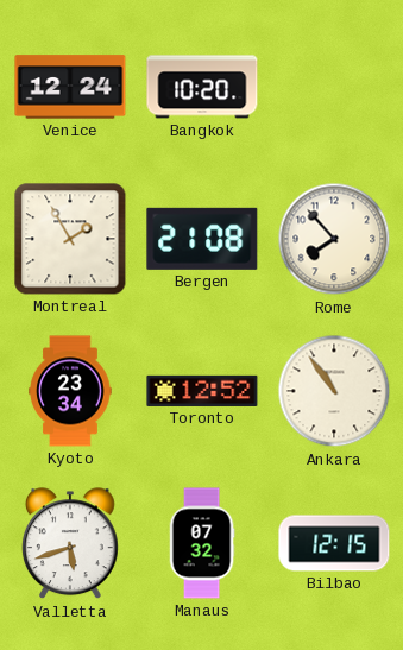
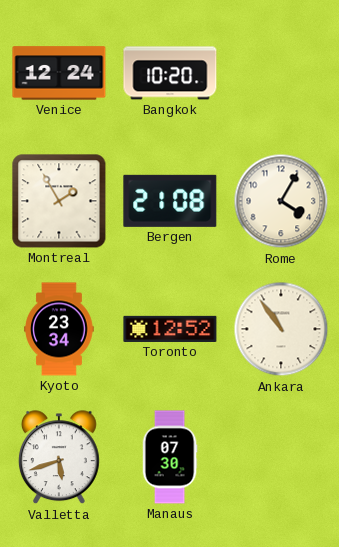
Rome: 7:53 -> 4:05
Manaus: 07:32 -> 07:30
Bilbao: 12:15 -> none
